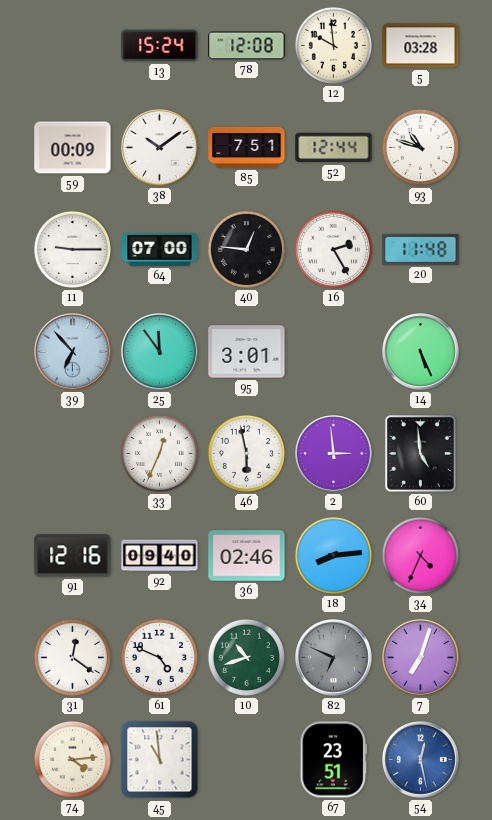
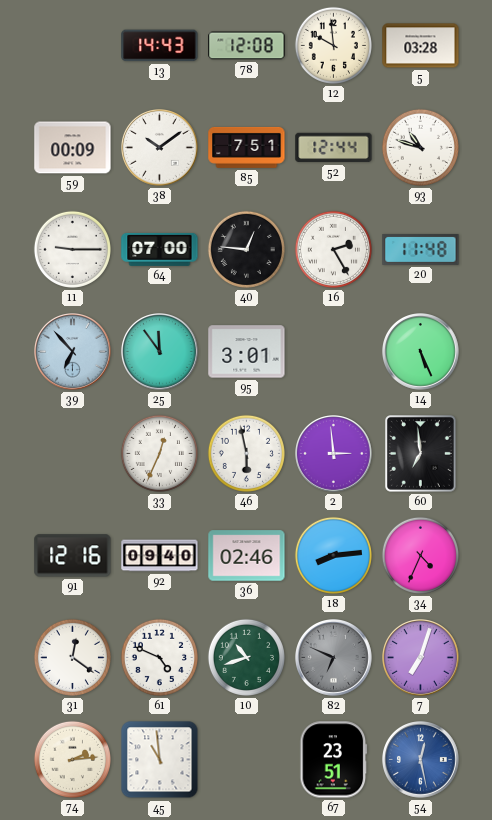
13: 15:24 -> 14:43
60: 4:59 -> 6:59
74: 4:14 -> 2:14
